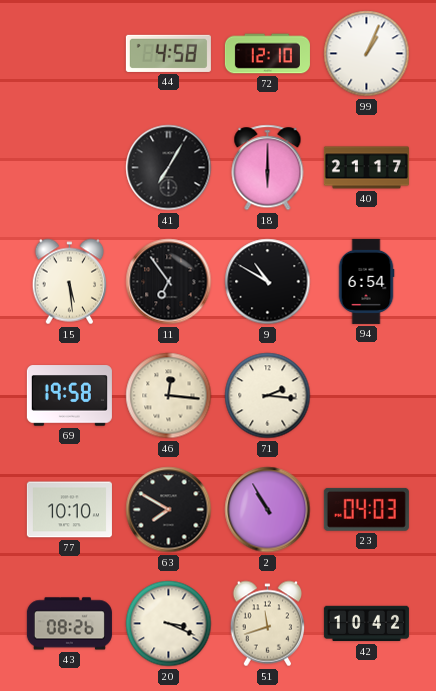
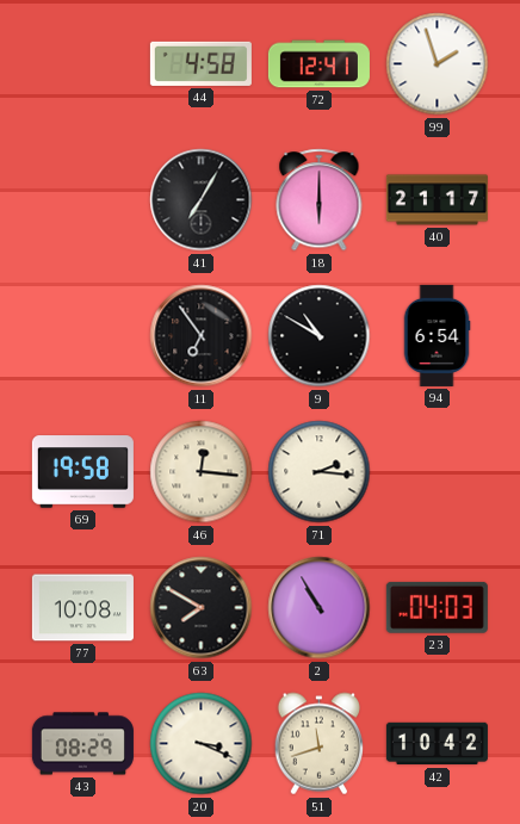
72: 12:10 -> 12:41
99: 1:04 -> 1:57
15: 5:29 -> none
77: 10:10 -> 10:08
43: 08:26 -> 08:29
